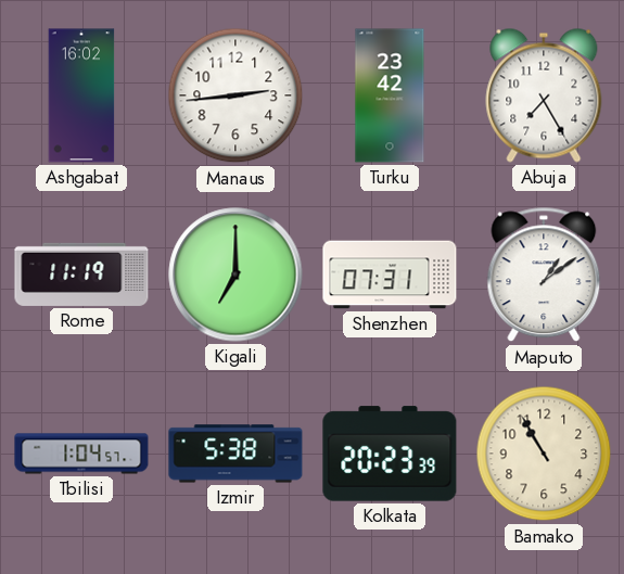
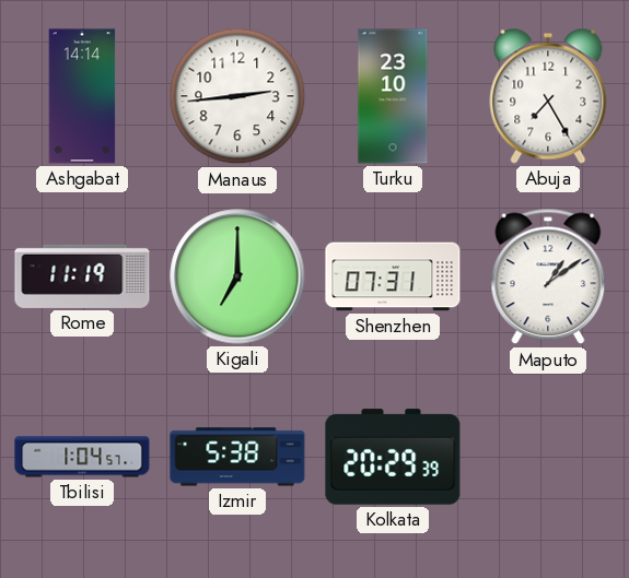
Ashgabat: 16:02 -> 14:14
Turku: 23:42 -> 23:10
Kolkata: 20:23 -> 20:29
Bamako: 10:55 -> none
